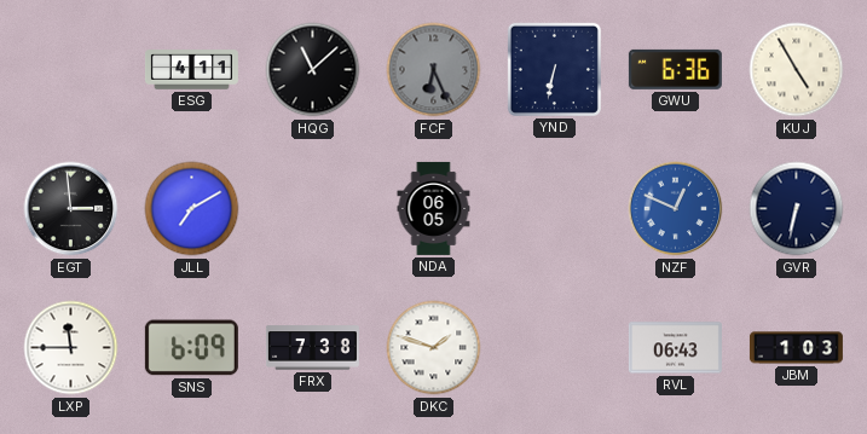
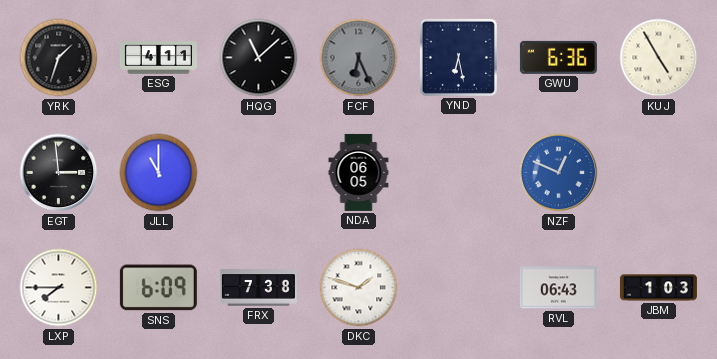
YRK: none -> 1:33
YND: 6:32 -> 6:28
JLL: 7:10 -> 11:00
GVR: 6:32 -> none
LXP: 11:45 -> 7:45
